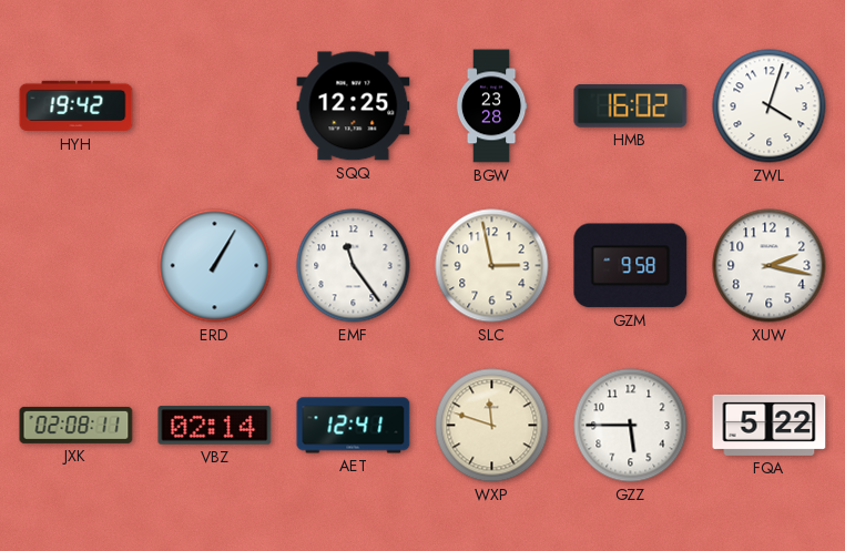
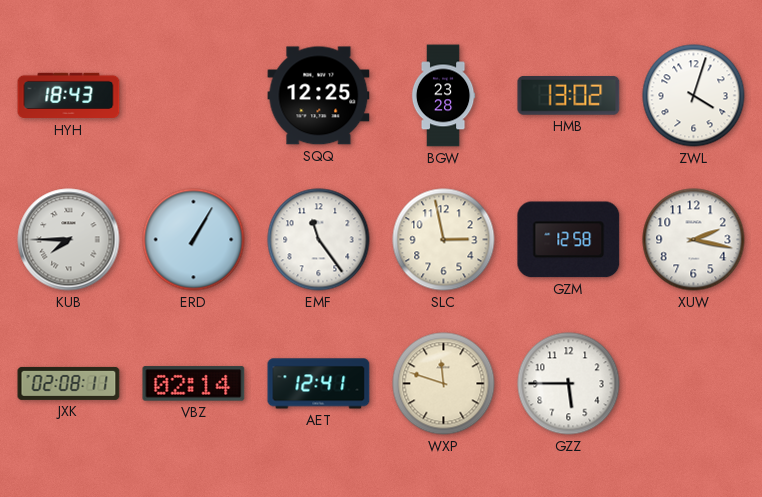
HYH: 19:42 -> 18:43
HMB: 16:02 -> 13:02
KUB: none -> 7:45
GZM: 9:58 -> 12:58
FQA: 5:22 -> none
